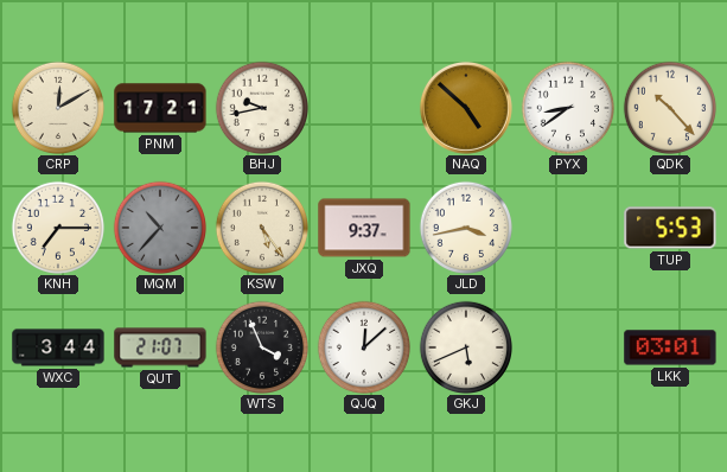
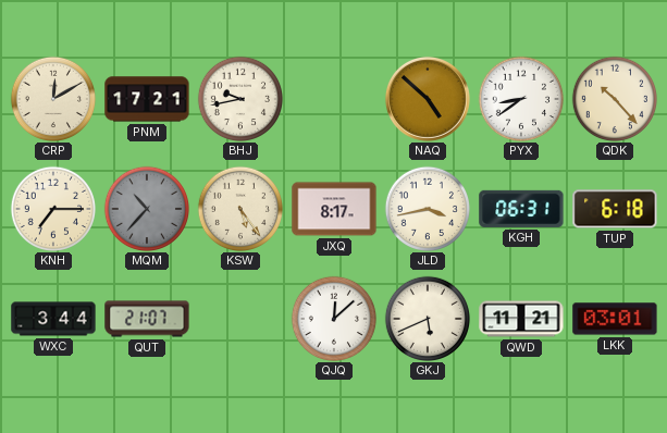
JXQ: 9:37 -> 8:17
KGH: none -> 06:31
TUP: 5:53 -> 6:18
WTS: 3:56 -> none
QWD: none -> 11:21
